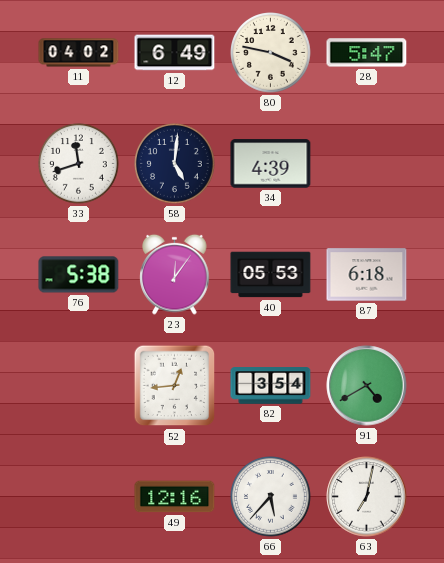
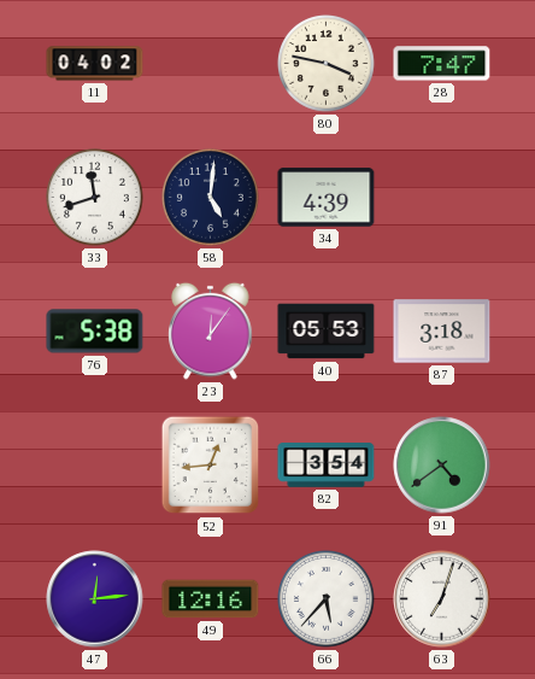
12: 6:49 -> none
28: 5:47 -> 7:47
87: 6:18 -> 3:18
91: 4:40 -> 4:39
47: none -> 12:14
63: 7:02 -> 7:03
